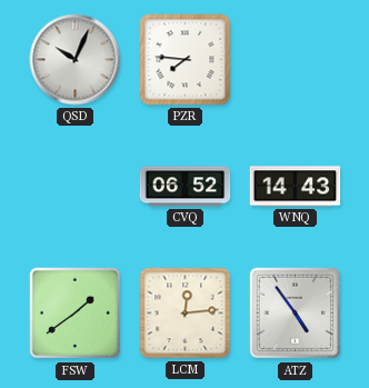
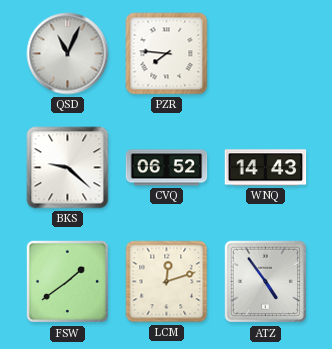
QSD: 10:04 -> 11:04
BKS: none -> 9:22
LCM: 12:14 -> 12:12
